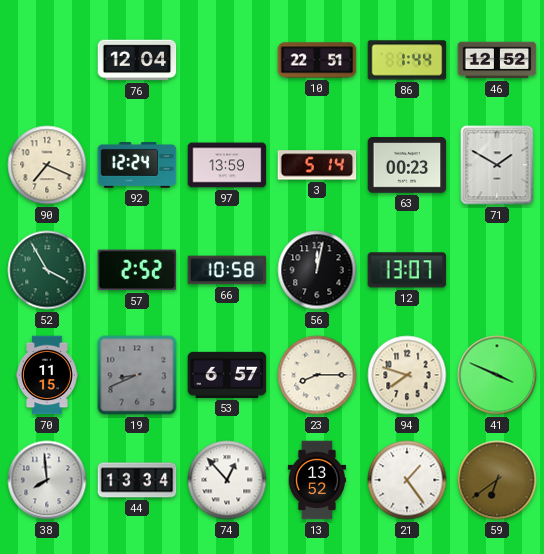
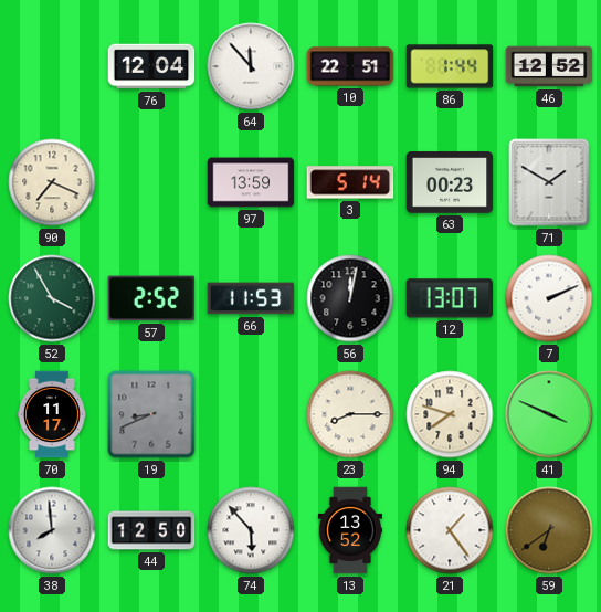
64: none -> 11:53
92: 12:24 -> none
66: 10:58 -> 11:53
7: none -> 2:11
70: 11:15 -> 11:17
53: 6:57 -> none
44: 13:34 -> 12:50
74: 12:53 -> 5:53
